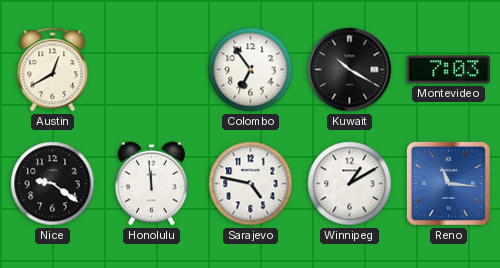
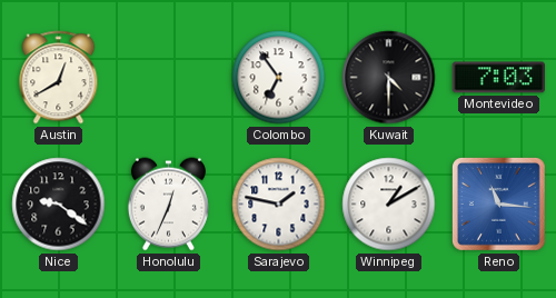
Kuwait: 10:20 -> 4:30
Honolulu: 11:59 -> 12:34
Sarajevo: 4:47 -> 1:47
